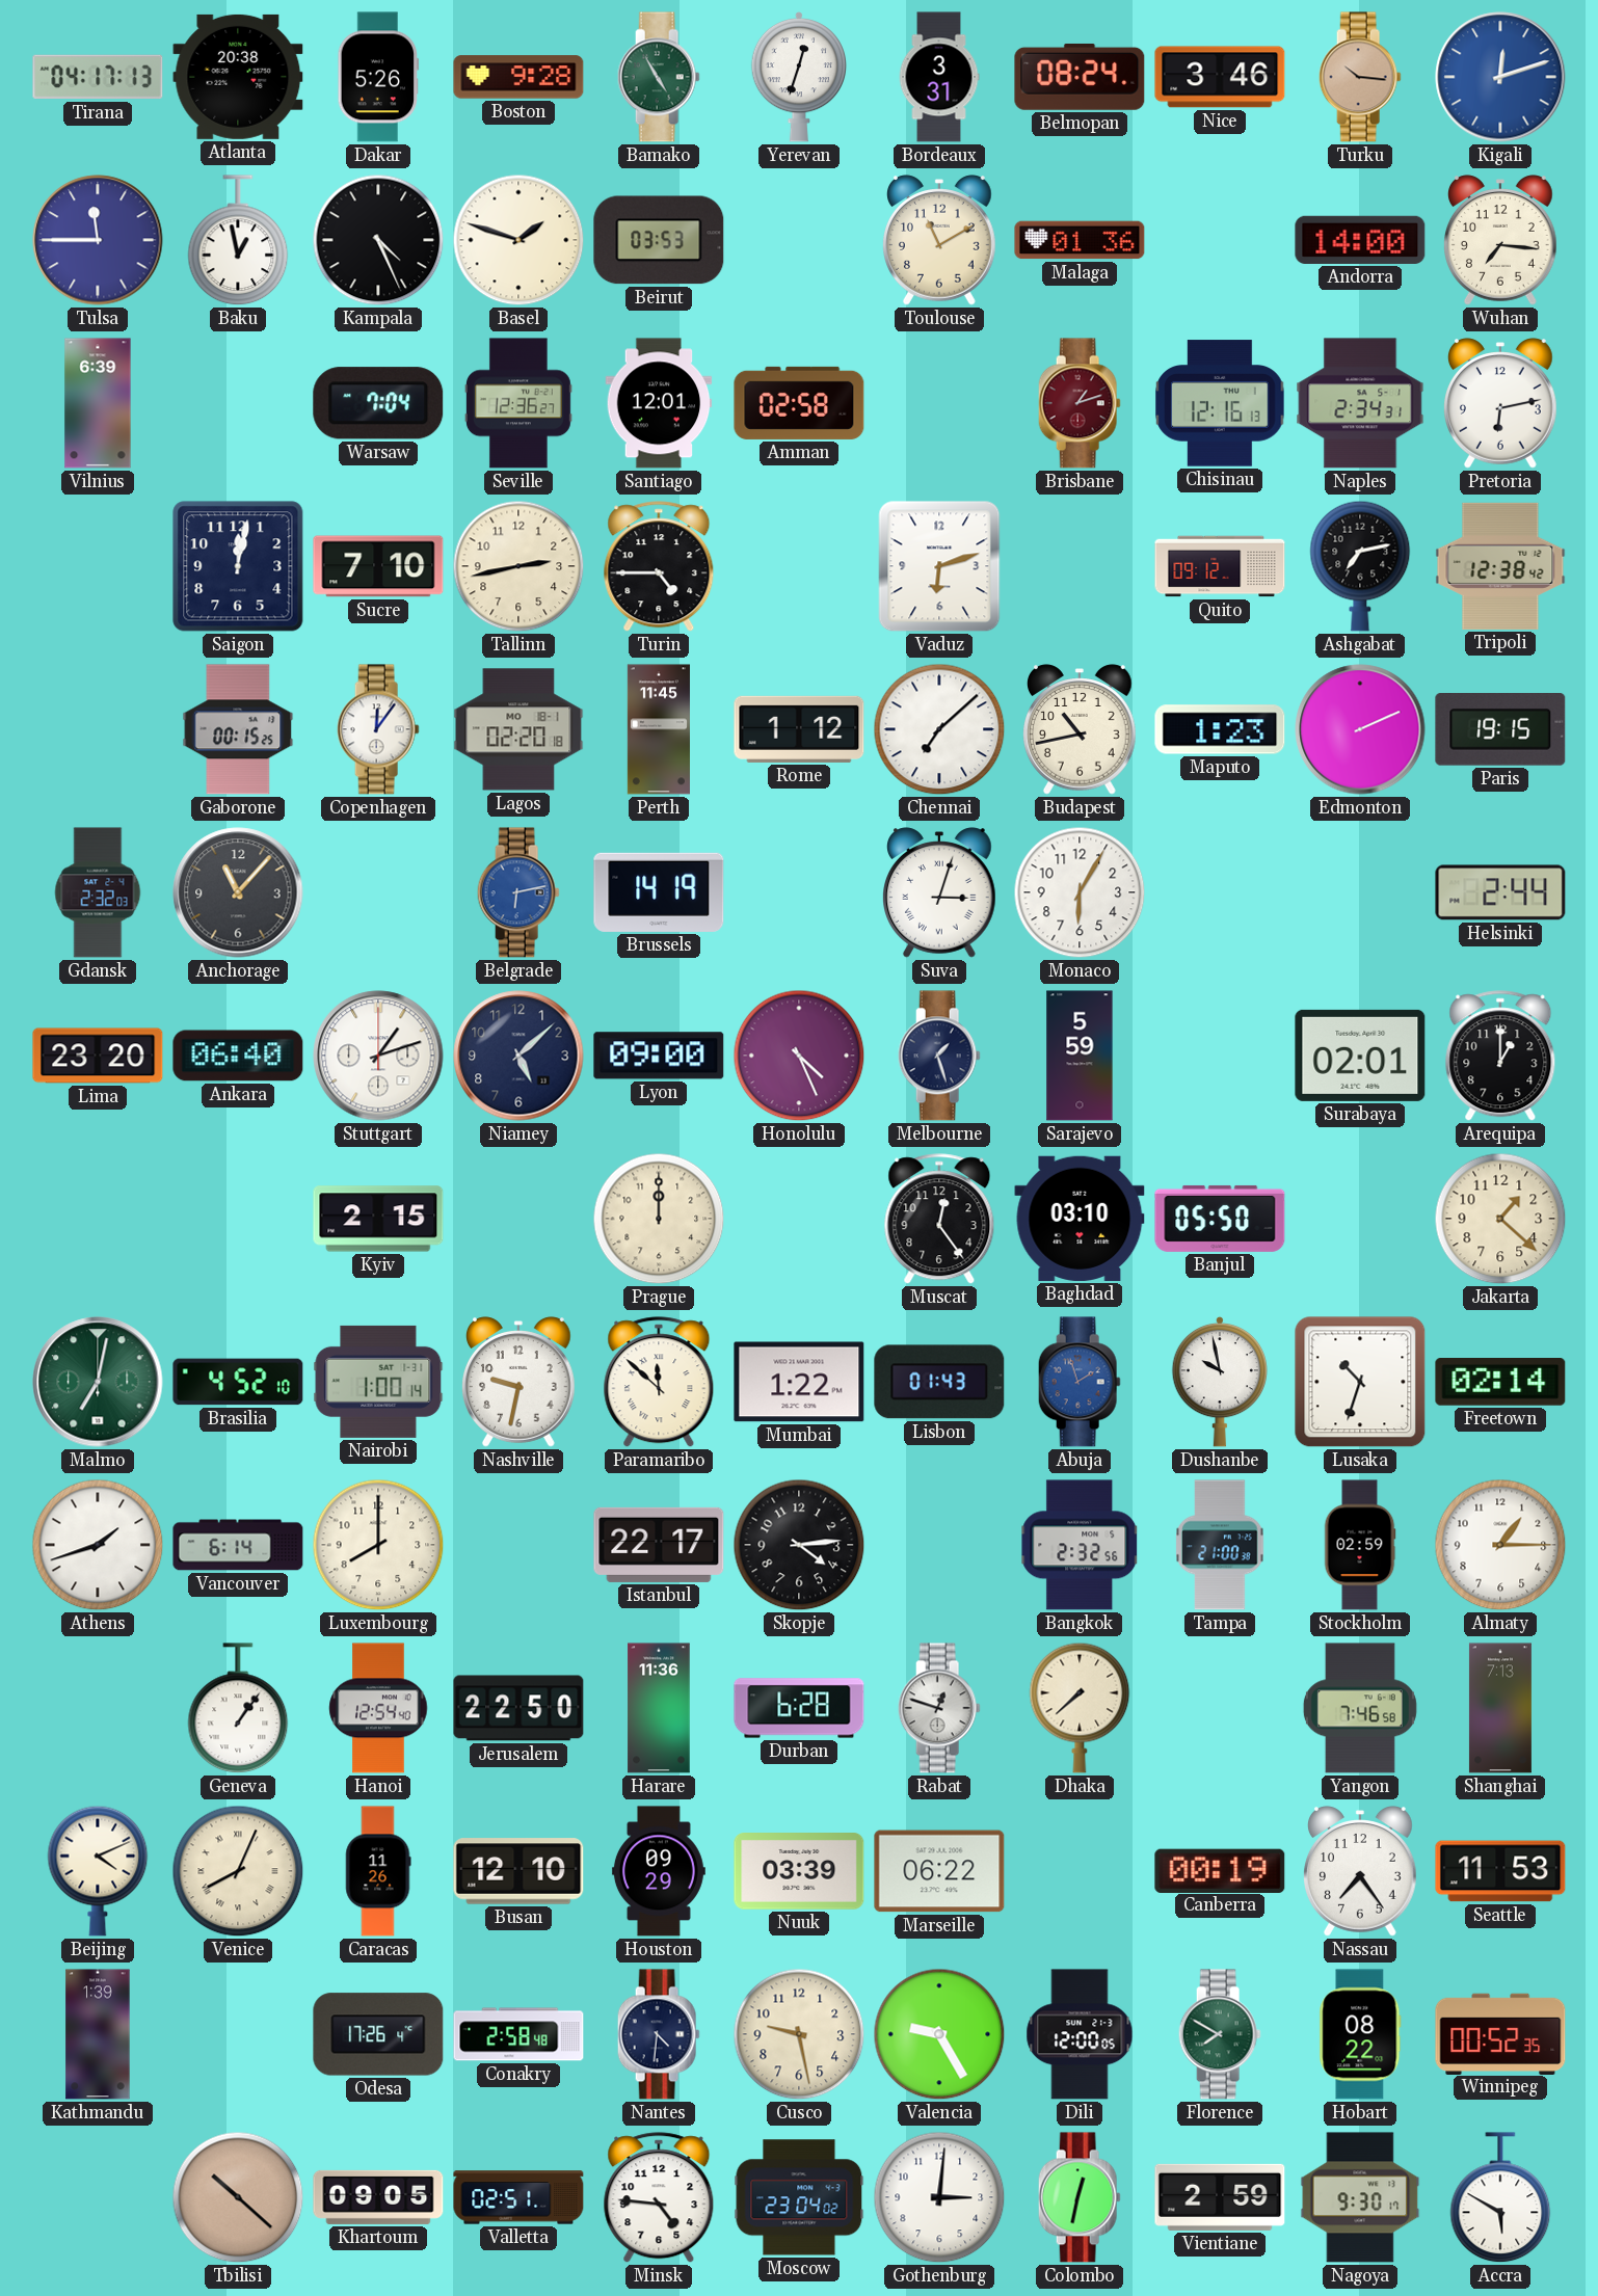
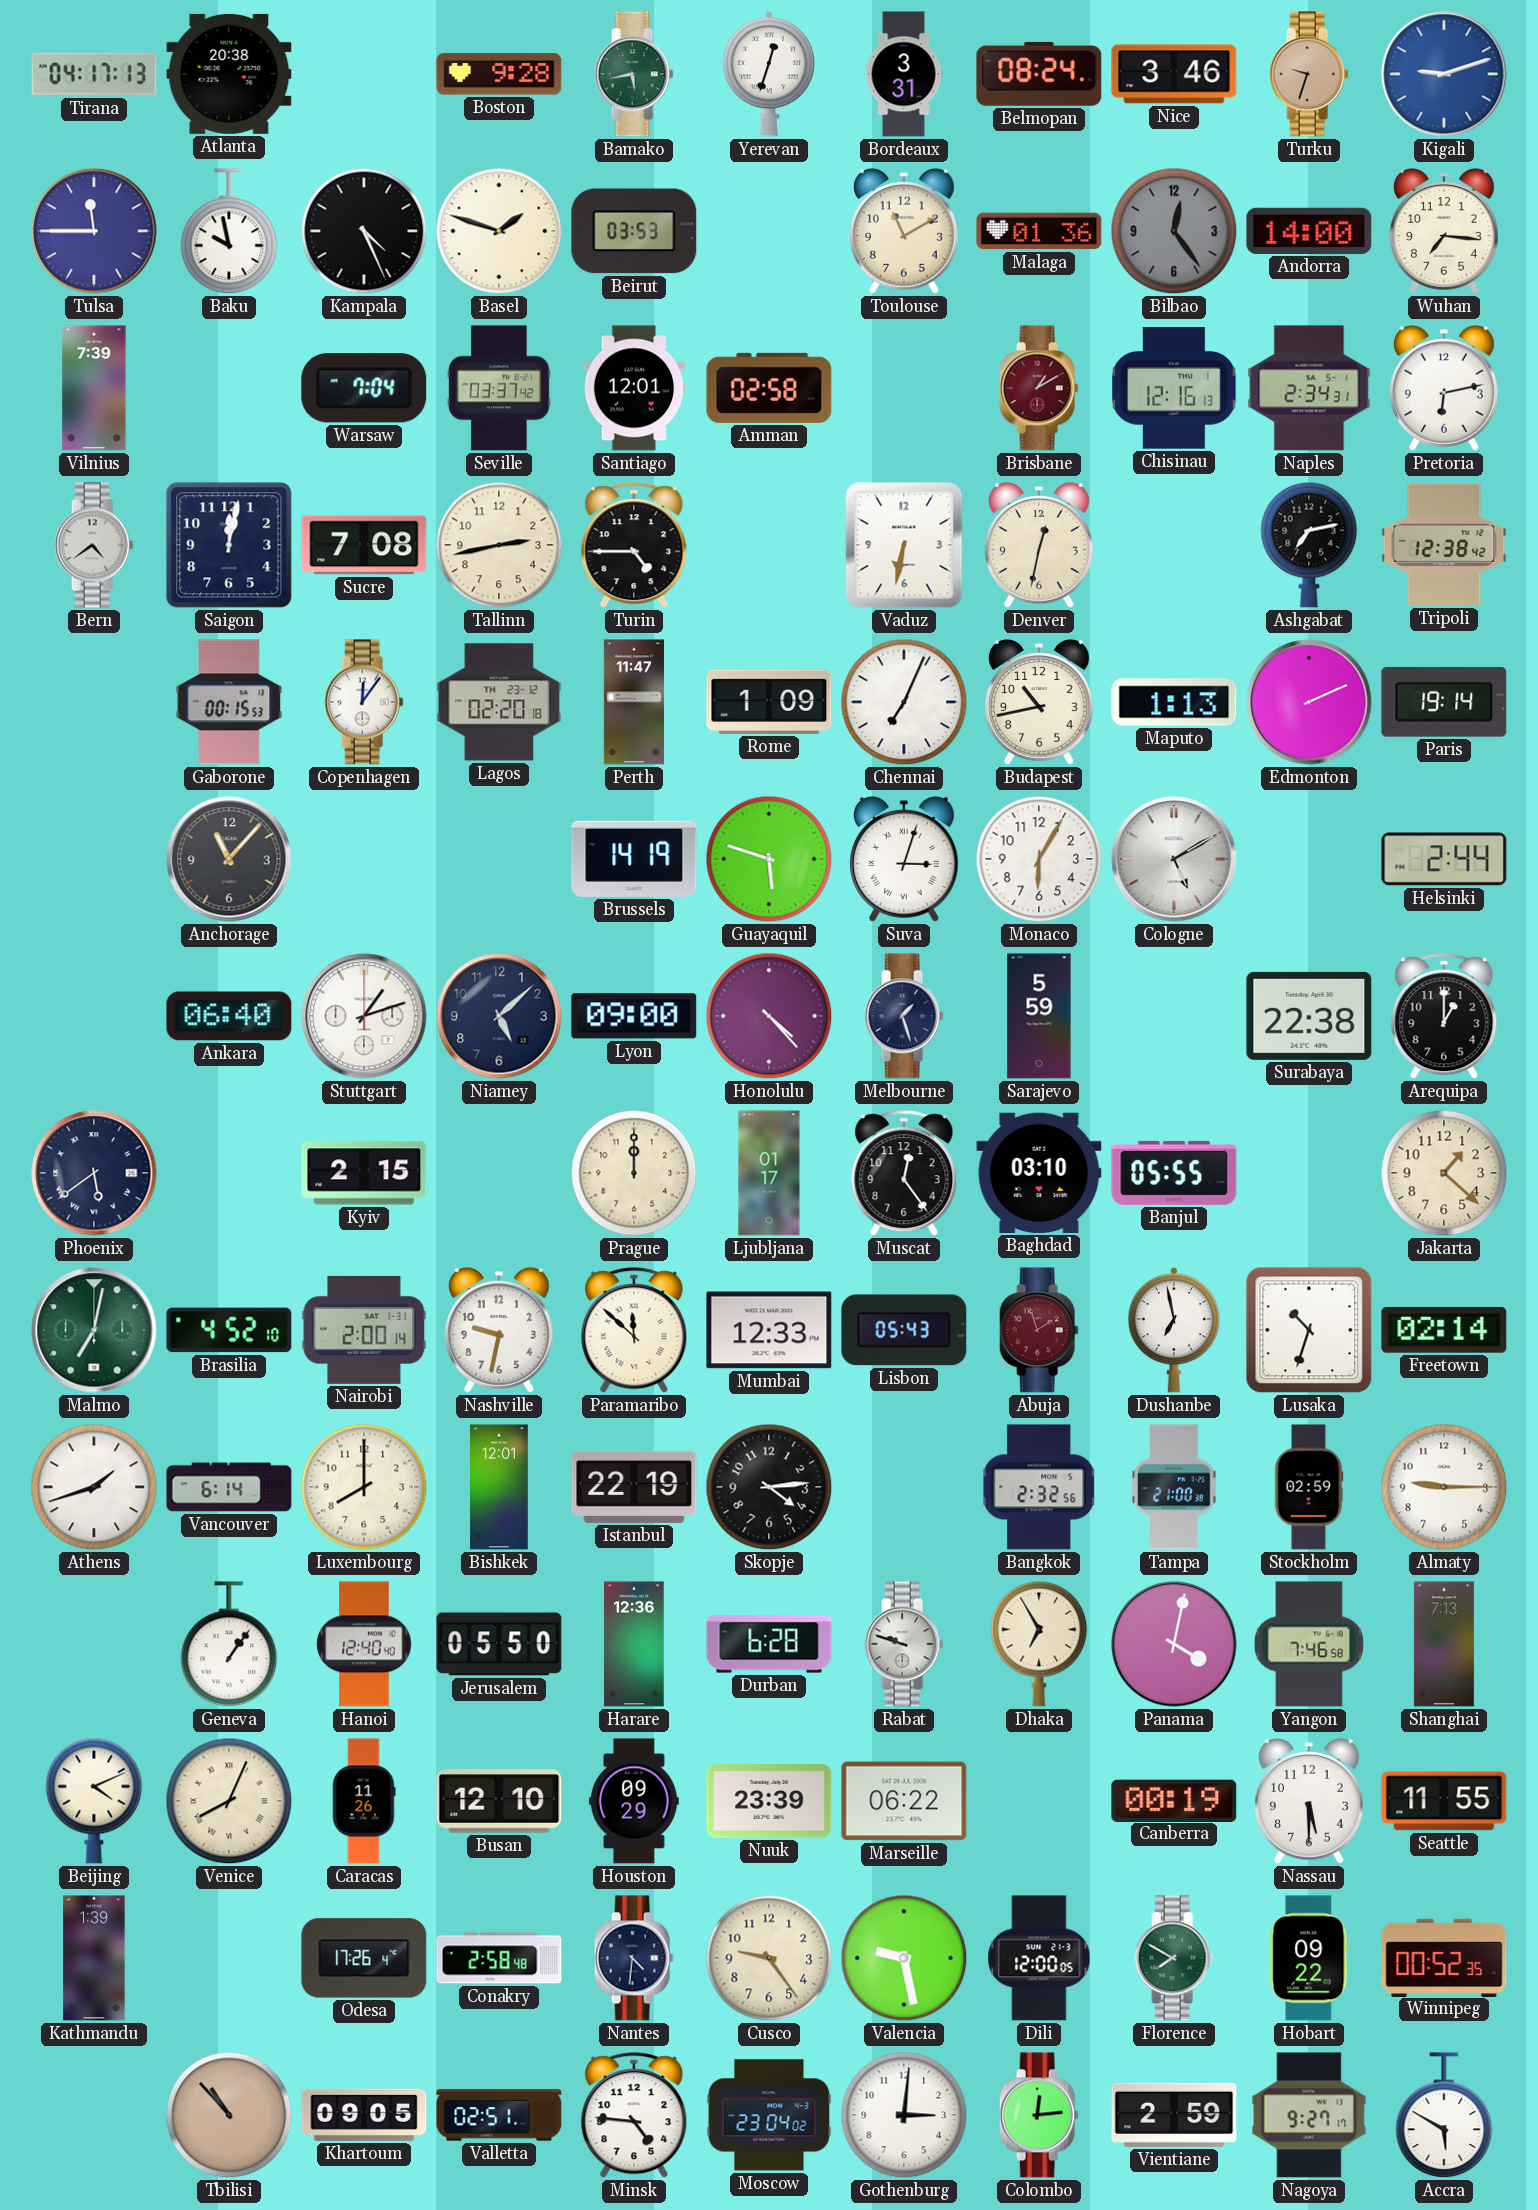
Dakar: 5:26 -> none
Bamako: 4:55 -> 5:43
Turku: 10:16 -> 9:33
Kigali: 12:12 -> 9:12
Baku: 12:58 -> 9:58
Bilbao: none -> 12:24
Vilnius: 6:39 -> 7:39
Seville: 12:36 -> 03:37
Brisbane: 1:12 -> 1:10
Bern: none -> 4:39
Sucre: 7:10 -> 7:08
Vaduz: 6:12 -> 6:32
Denver: none -> 12:32
Quito: 09:12 -> none
Gaborone: 00:15:25 -> 00:15:53
Lagos date: MO 18-1 -> TH 23-12
Perth: 11:45 -> 11:47
Rome: 1:12 -> 1:09
Chennai: 7:08 -> 7:04
Maputo: 1:23 -> 1:13
Paris: 19:15 -> 19:14
Gdansk: 2:32 -> none
Belgrade: 6:13 -> none
Guayaquil: none -> 5:48
Cologne: none -> 5:10
Lima: 23:20 -> none
Honolulu: 4:26 -> 4:23
Surabaya: 02:01 -> 22:38
Phoenix: none -> 5:39
Ljubljana: none -> 01:17
Banjul: 05:50 -> 05:55
Nairobi: 1:00 -> 2:00
Mumbai: 1:22 -> 12:33
Lisbon: 01:43 -> 05:43
Abuja dial: blue -> burgundy
Dushanbe: 9:58 -> 6:58
Bishkek: none -> 12:01
Istanbul: 22:17 -> 22:19
Almaty: 1:15 -> 9:15
Hanoi: 12:54 -> 12:40
Jerusalem: 22:50 -> 05:50
Harare: 11:36 -> 12:36
Rabat: 12:48 -> 9:48
Dhaka: 7:38 -> 6:55
Panama: none -> 4:02
Nuuk: 03:39 -> 23:39
Nassau: 7:24 -> 5:30
Seattle: 11:53 -> 11:55
Cusco: 9:28 -> 9:24
Valencia: 9:25 -> 9:28
Hobart: 08:22 -> 09:22
Tbilisi: 10:22 -> 10:53
Colombo: 12:32 -> 12:14
Nagoya: 9:30 -> 9:27
